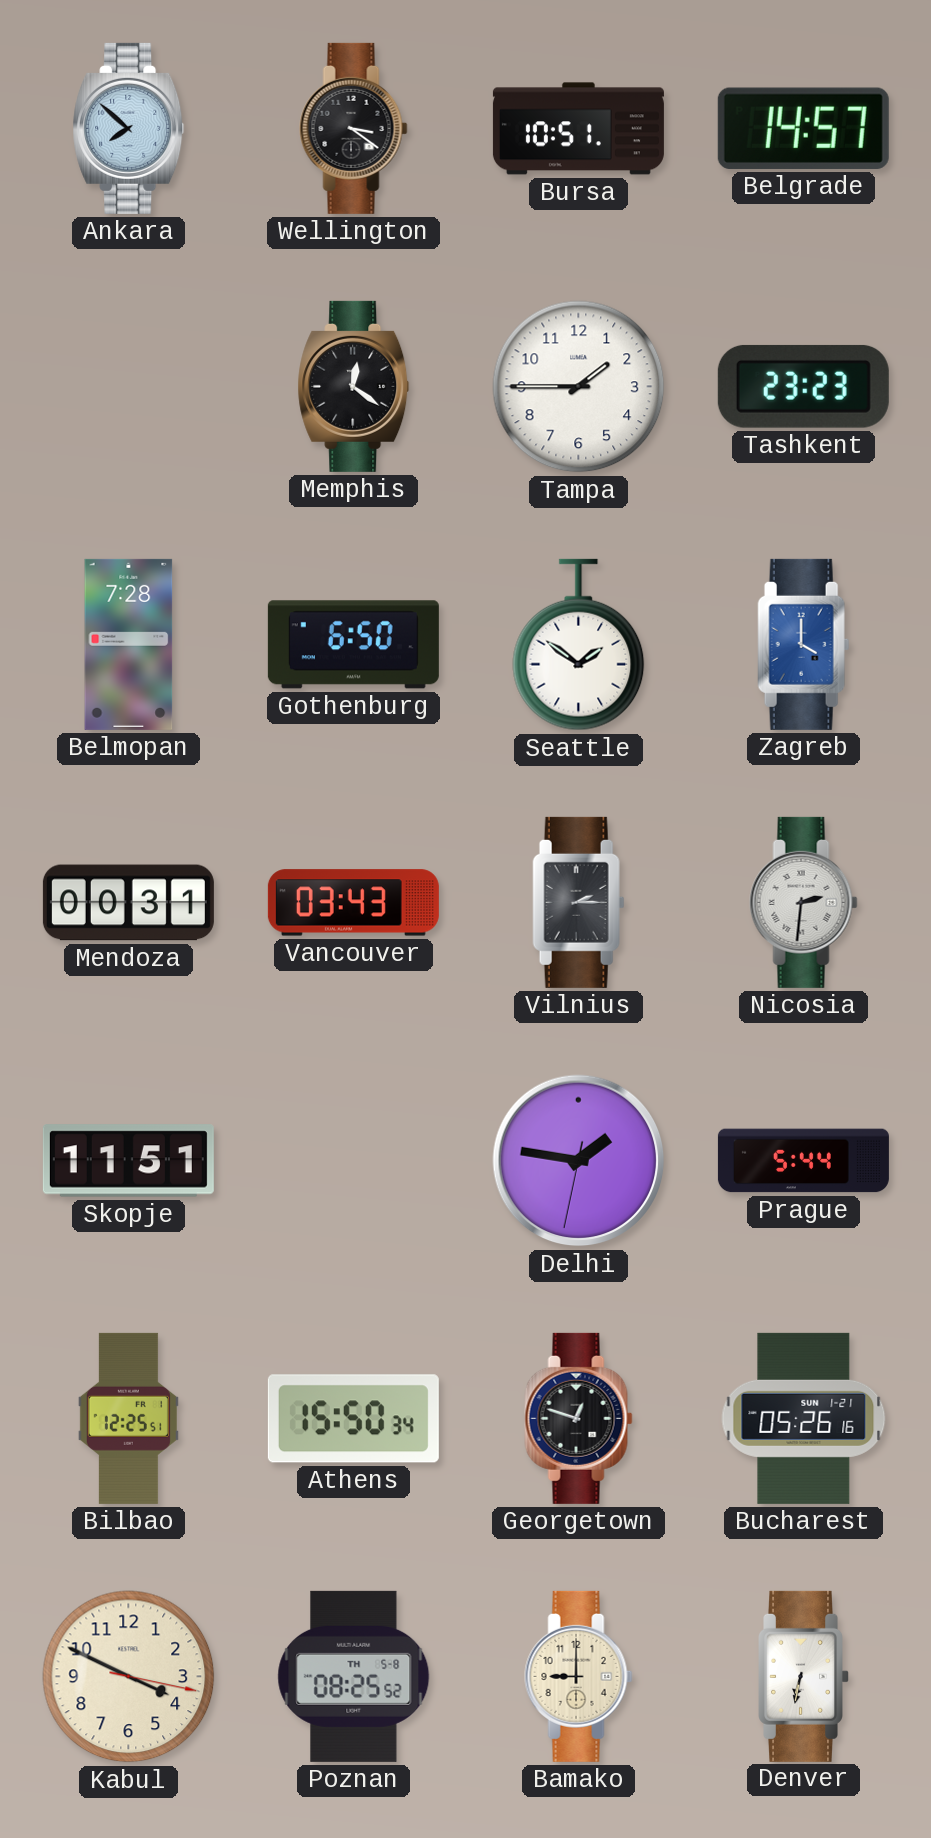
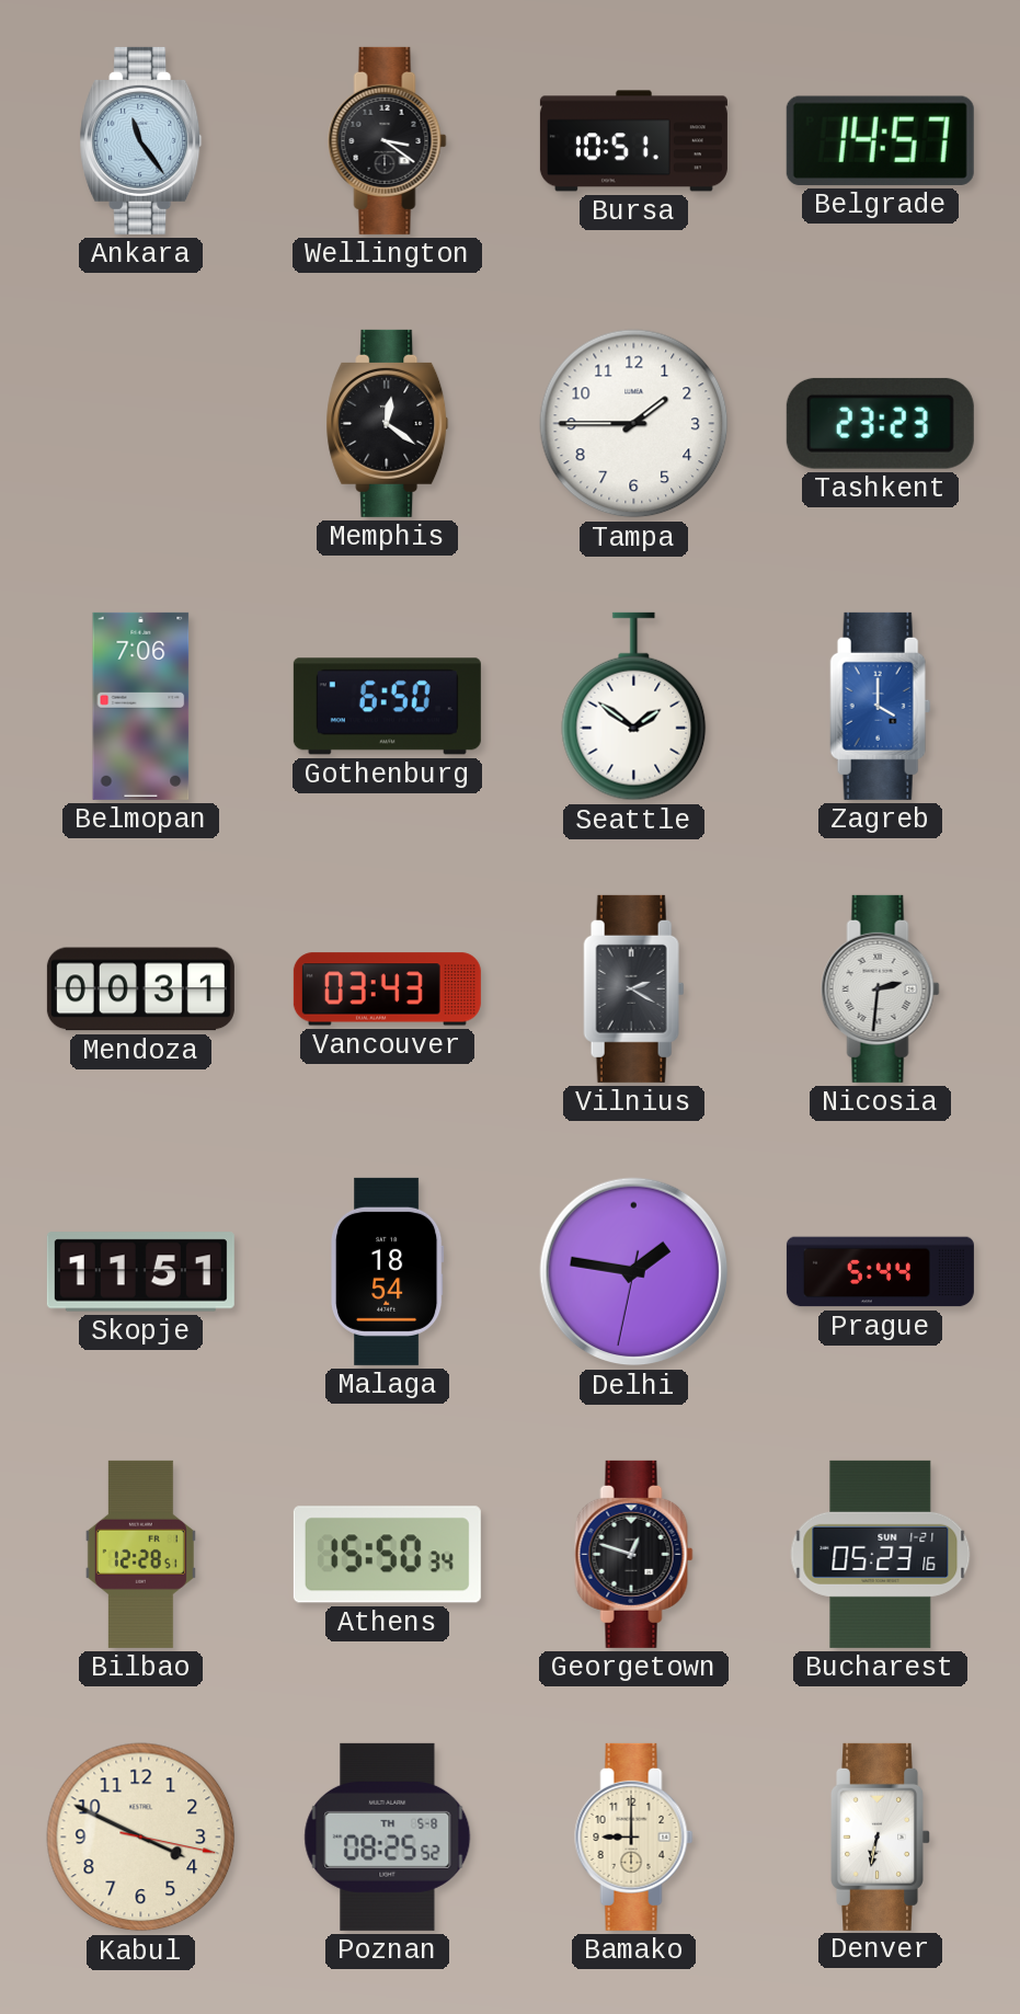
Ankara: 7:52 -> 11:24
Belmopan: 7:28 -> 7:06
Vilnius: 2:15 -> 2:20
Malaga: none -> 18:54
Bilbao: 12:25 -> 12:28
Bucharest: 05:26 -> 05:23
